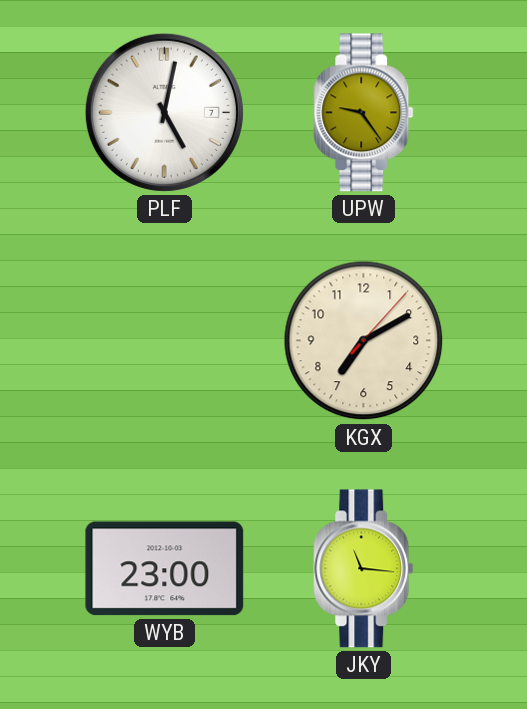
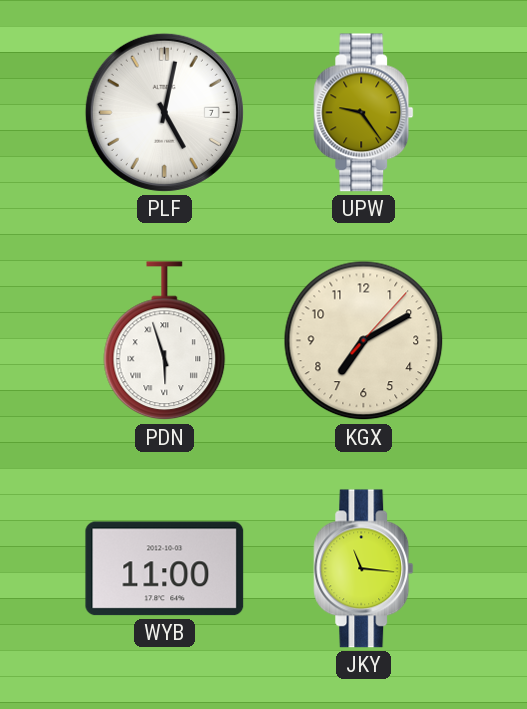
PDN: none -> 5:57
WYB: 23:00 -> 11:00
